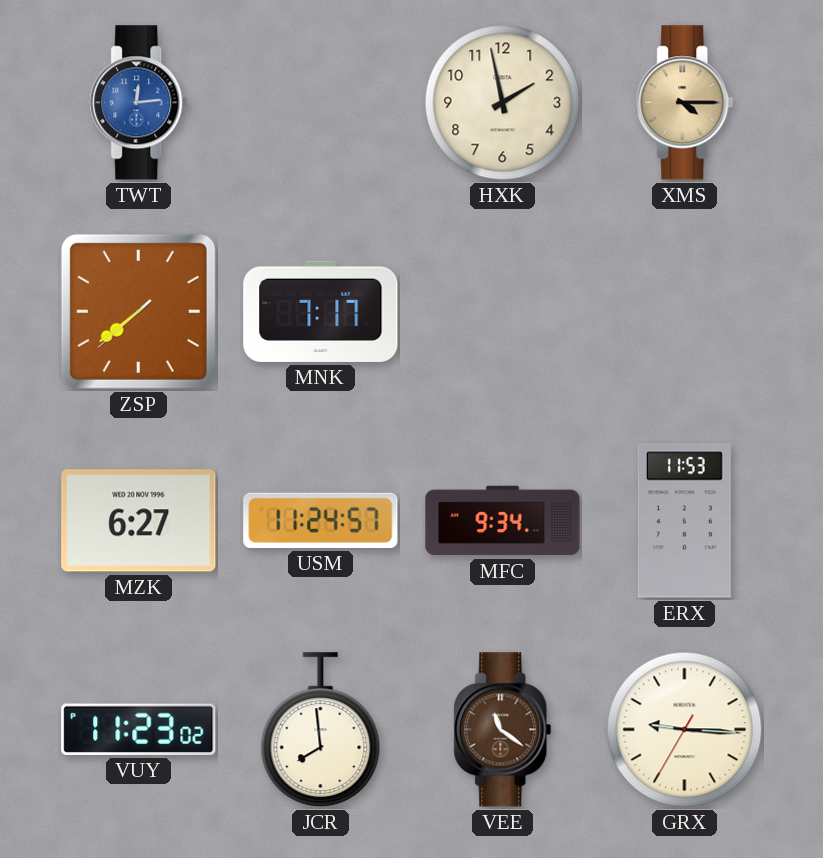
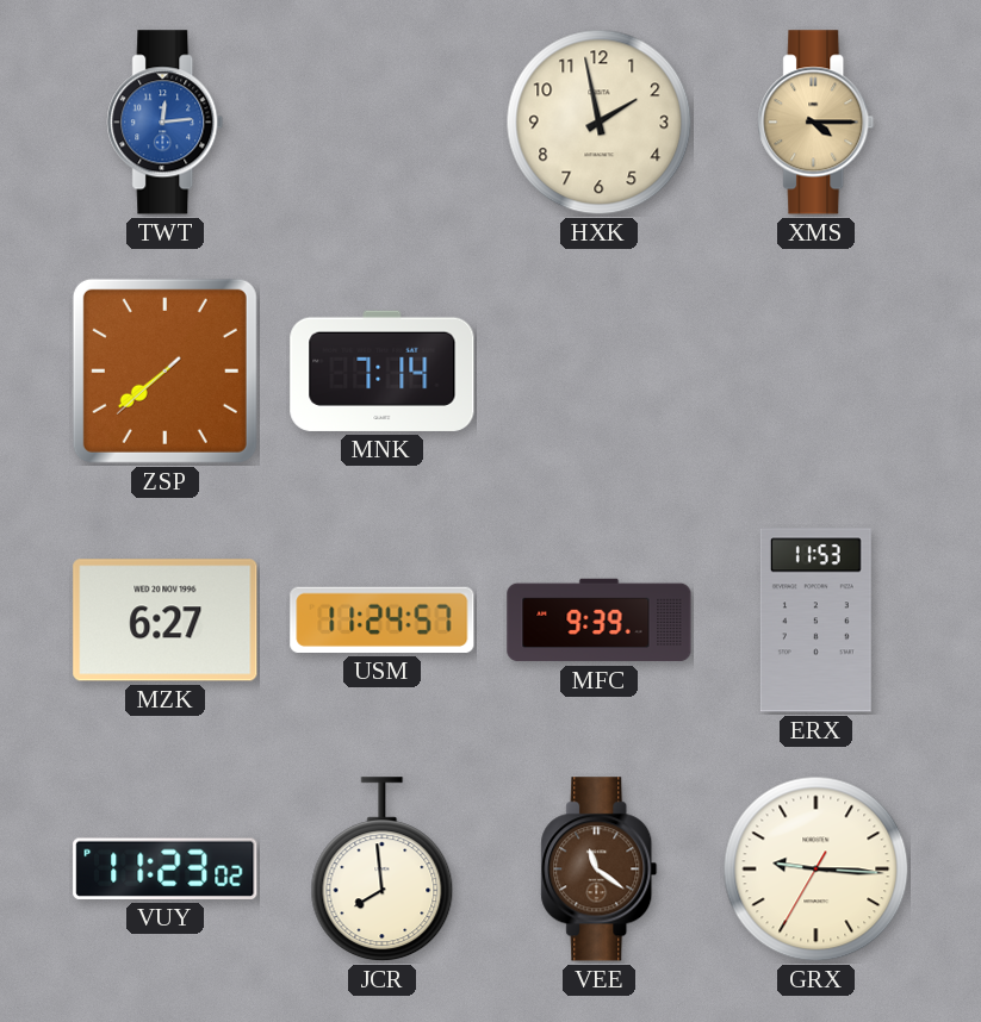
MNK: 7:17 -> 7:14
MFC: 9:34 -> 9:39
